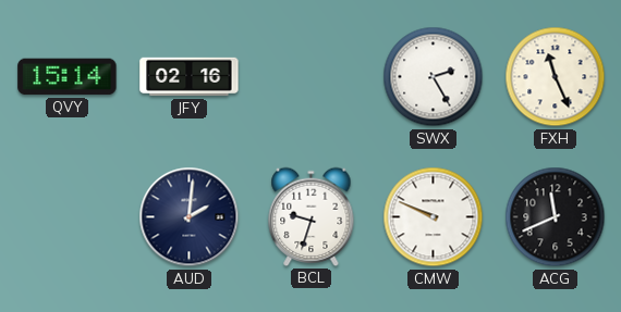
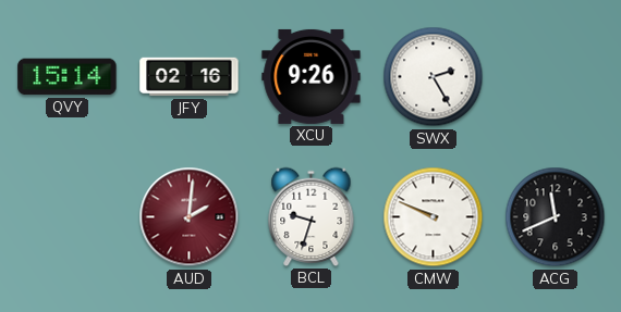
XCU: none -> 9:26
FXH: 11:26 -> none
AUD dial: navy -> burgundy
